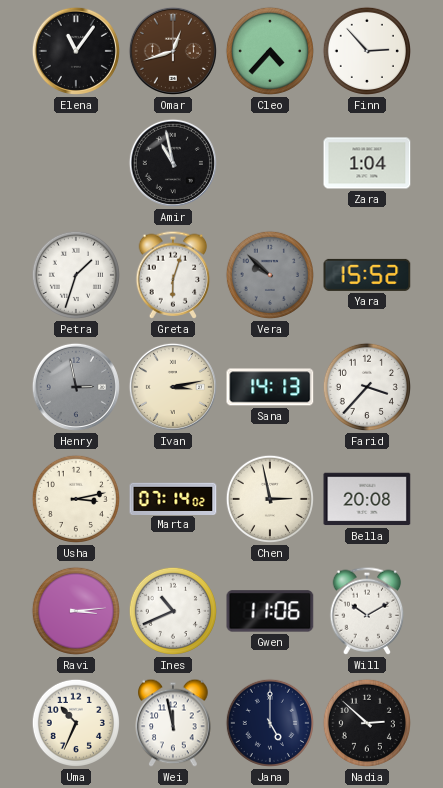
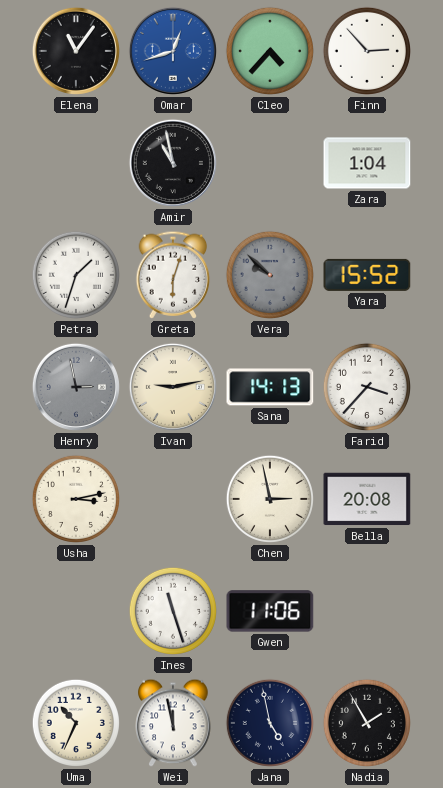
Omar dial: brown -> blue
Ivan: 3:13 -> 9:13
Marta: 07:14 -> none
Ravi: 3:14 -> none
Ines: 10:41 -> 11:27
Will: 10:10 -> none
Jana: 5:00 -> 4:58
Nadia: 2:52 -> 1:55
